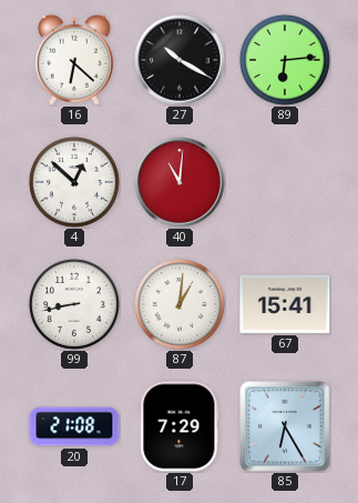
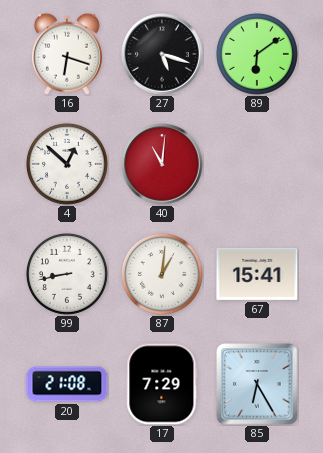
16: 6:22 -> 6:18
27: 10:20 -> 5:18
89: 6:14 -> 6:09
